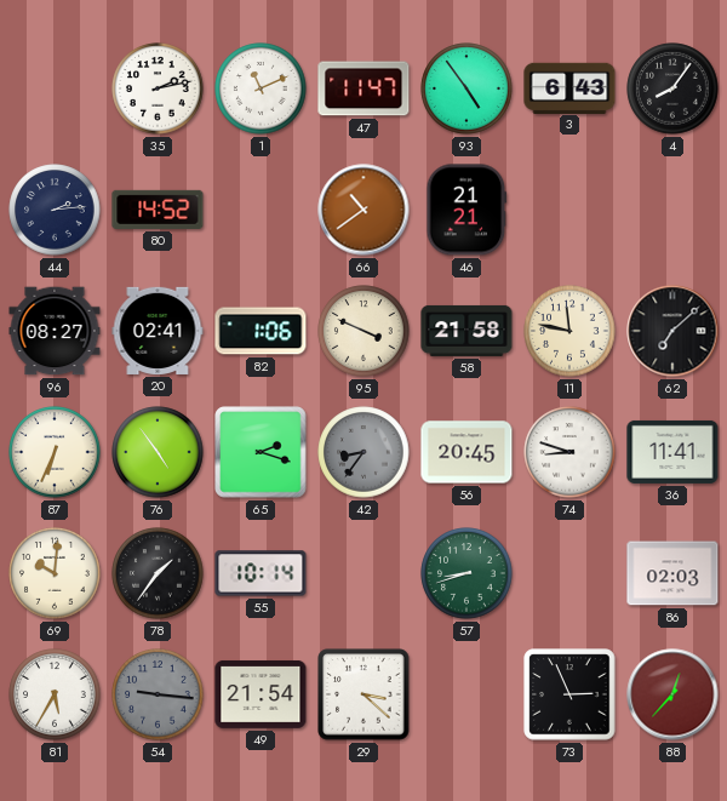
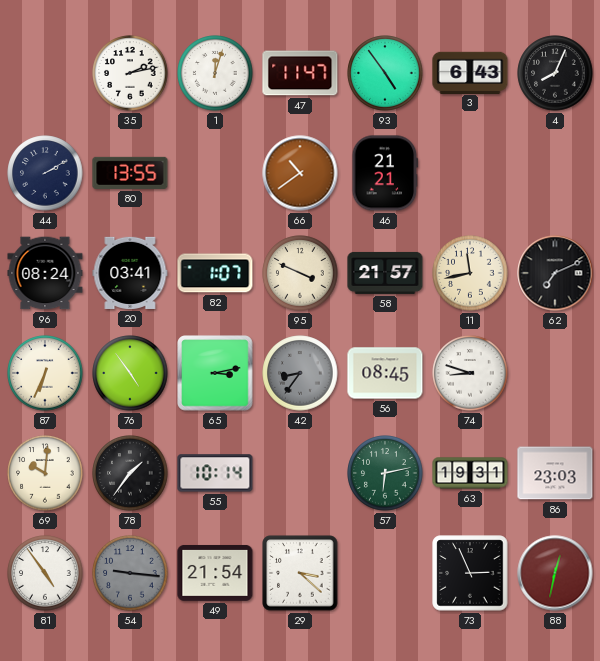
1: 11:11 -> 12:03
4: 8:06 -> 8:04
44: 2:14 -> 2:10
80: 14:52 -> 13:55
96: 08:27 -> 08:24
20: 02:41 -> 03:41
82: 1:06 -> 1:07
58: 21:58 -> 21:57
11: 11:47 -> 11:43
62: 7:08 -> 7:11
65: 2:18 -> 3:13
56: 20:45 -> 08:45
36: 11:41 -> none
57: 8:42 -> 6:13
63: none -> 19:31
86: 02:03 -> 23:03
81: 5:35 -> 4:54
88: 12:37 -> 12:32
